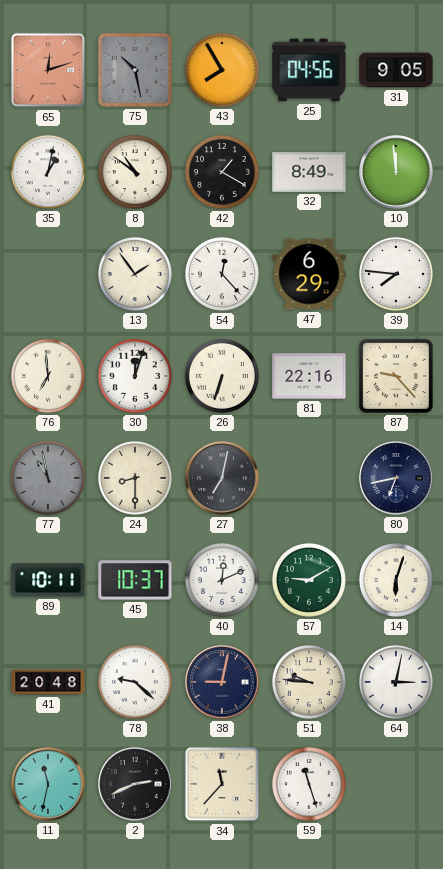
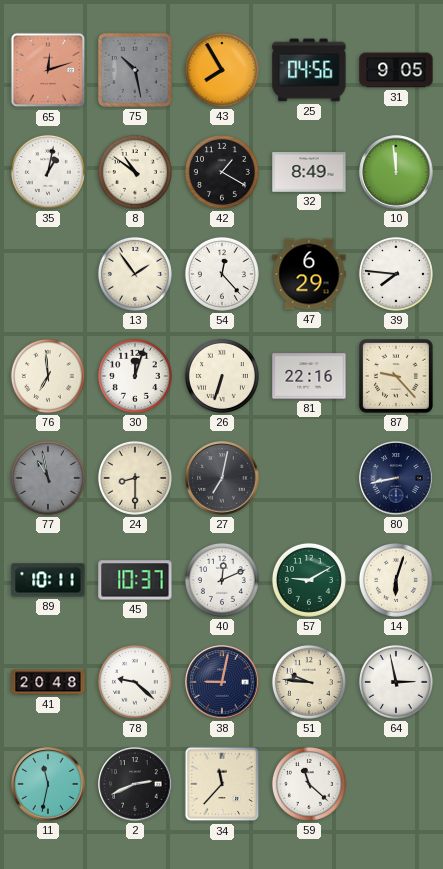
80: 6:43 -> 8:43
64: 3:02 -> 2:58
59: 11:27 -> 11:22
